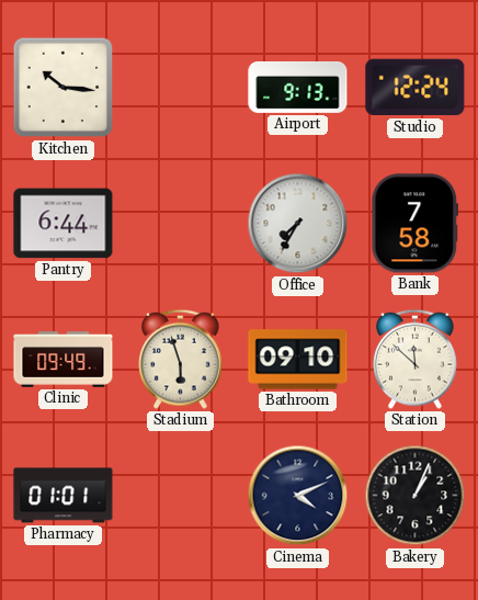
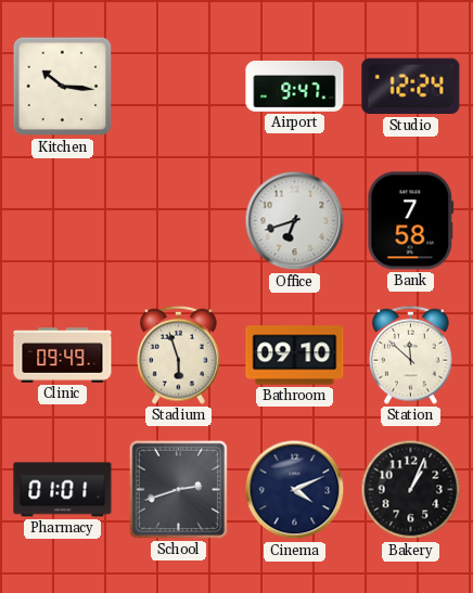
Airport: 9:13 -> 9:47
Pantry: 6:44 -> none
Office: 7:35 -> 6:42
School: none -> 2:42
